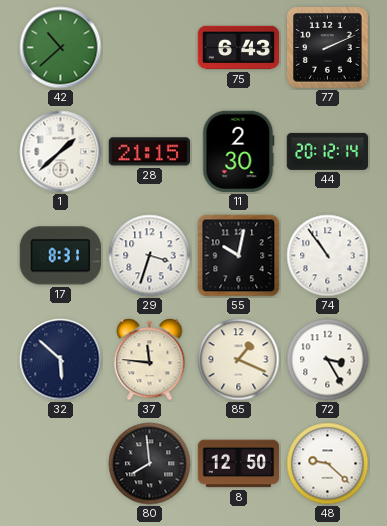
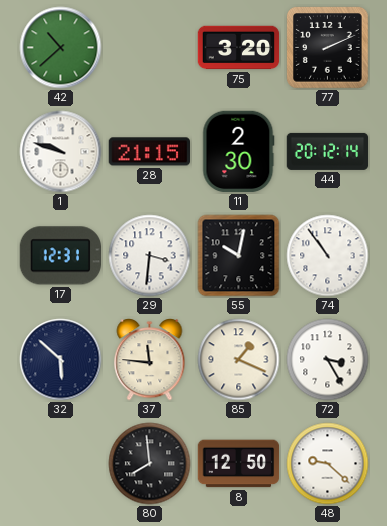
75: 6:43 -> 3:20
1: 1:38 -> 9:48
17: 8:31 -> 12:31
29: 3:33 -> 3:31
